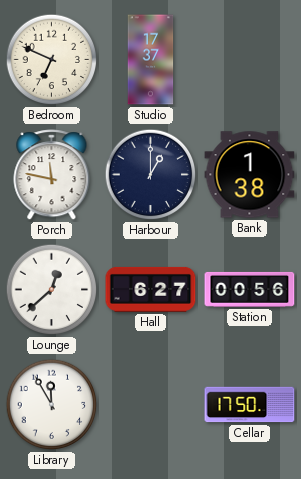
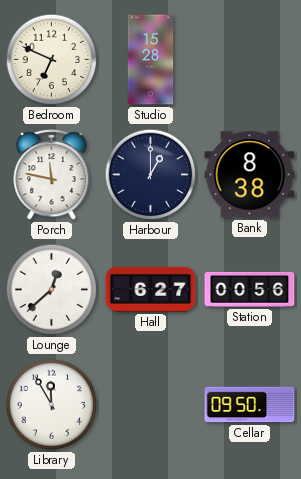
Studio: 17:37 -> 15:28
Bank: 1:38 -> 8:38
Cellar: 17:50 -> 09:50
